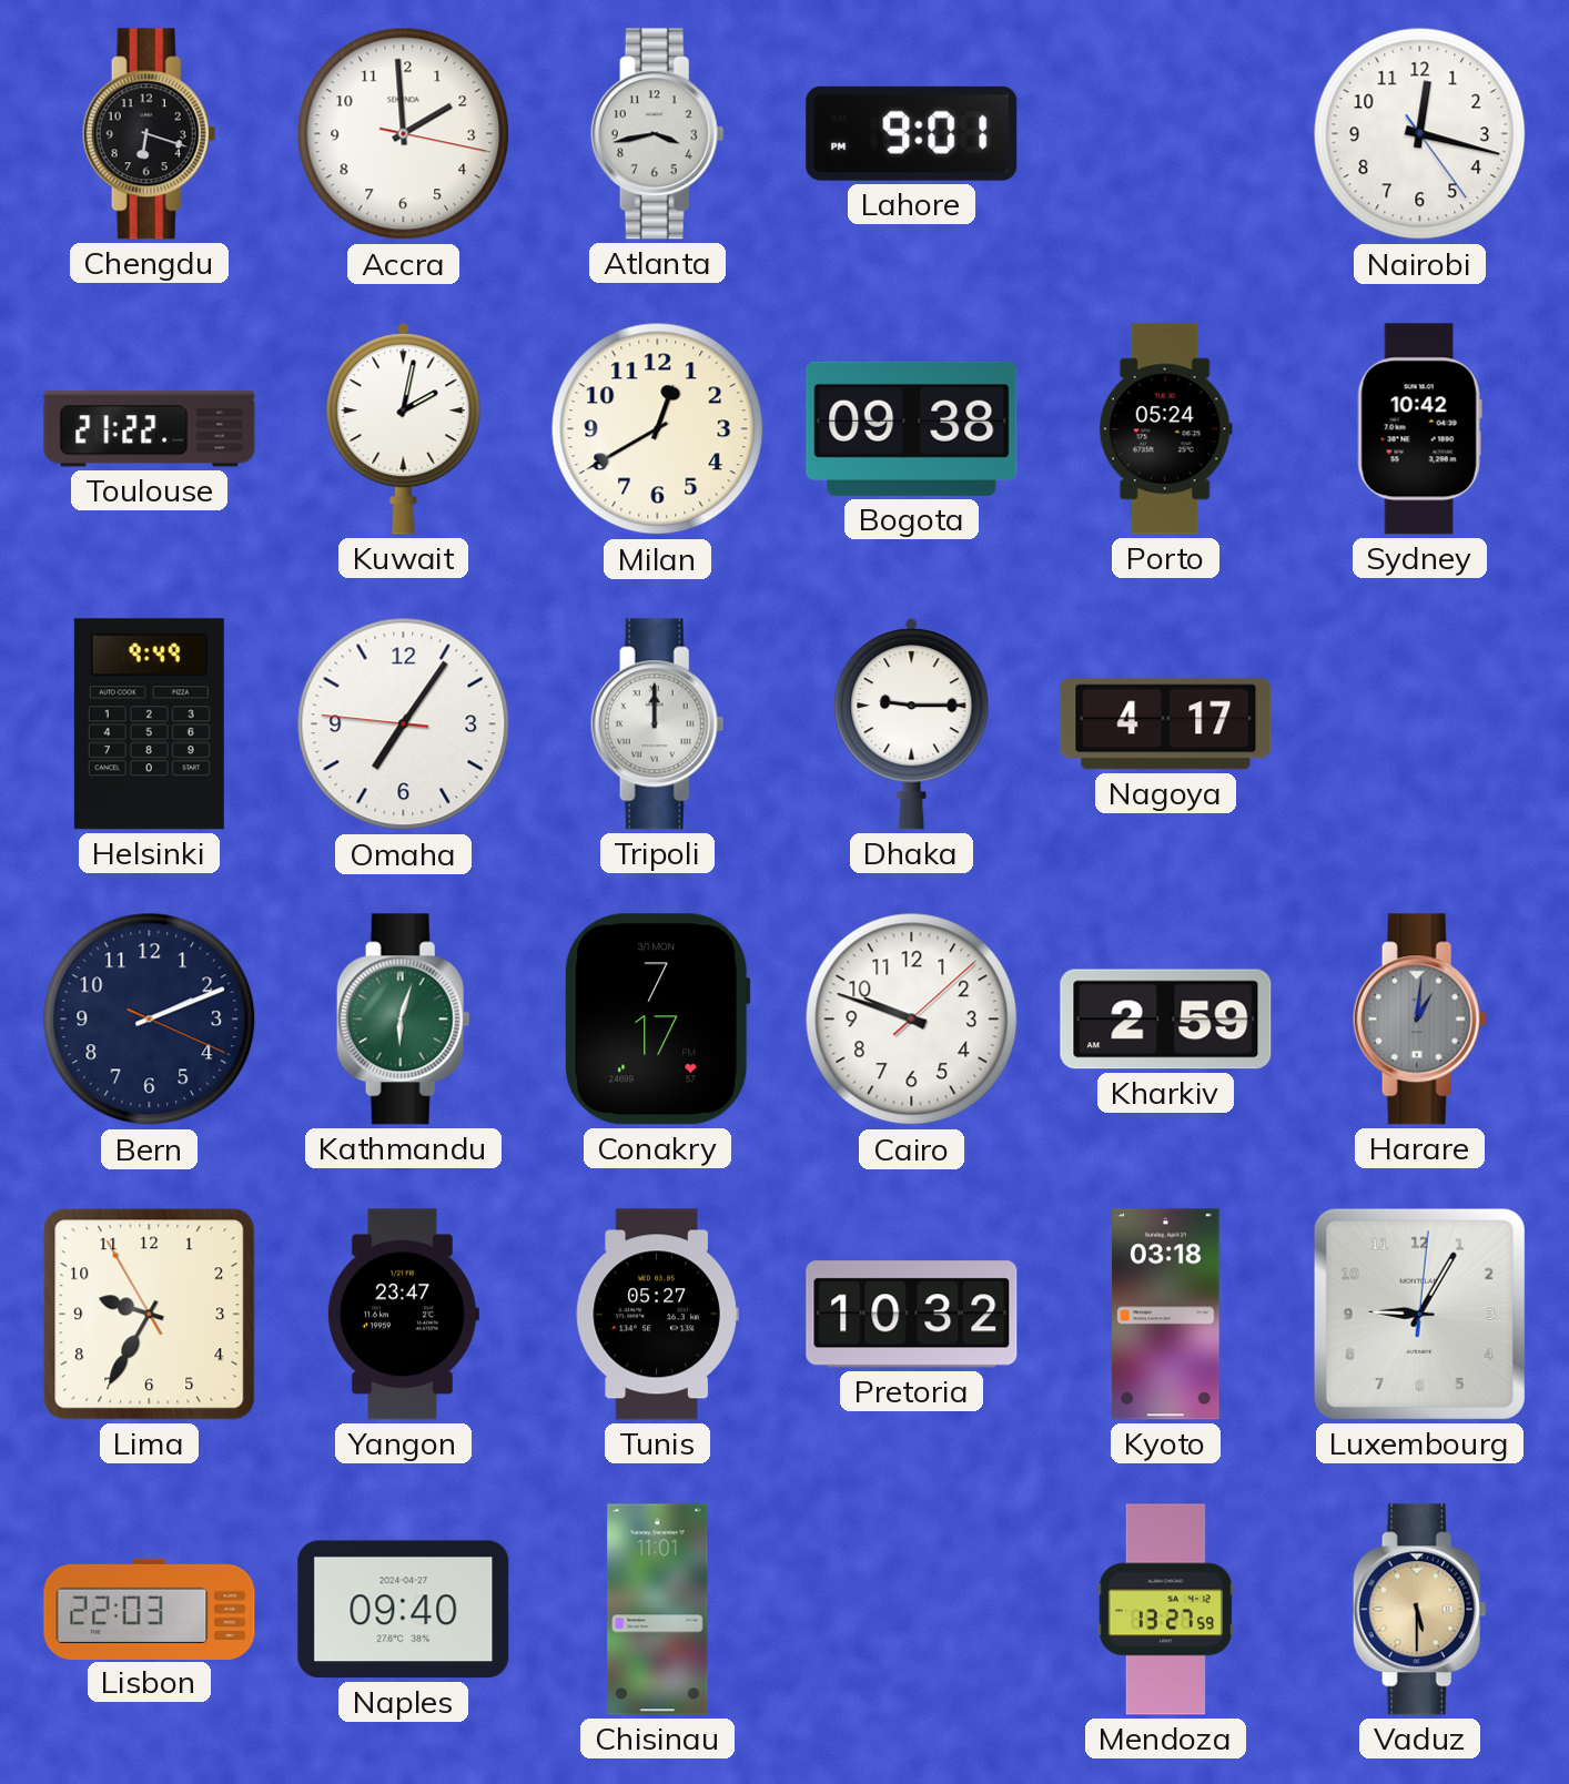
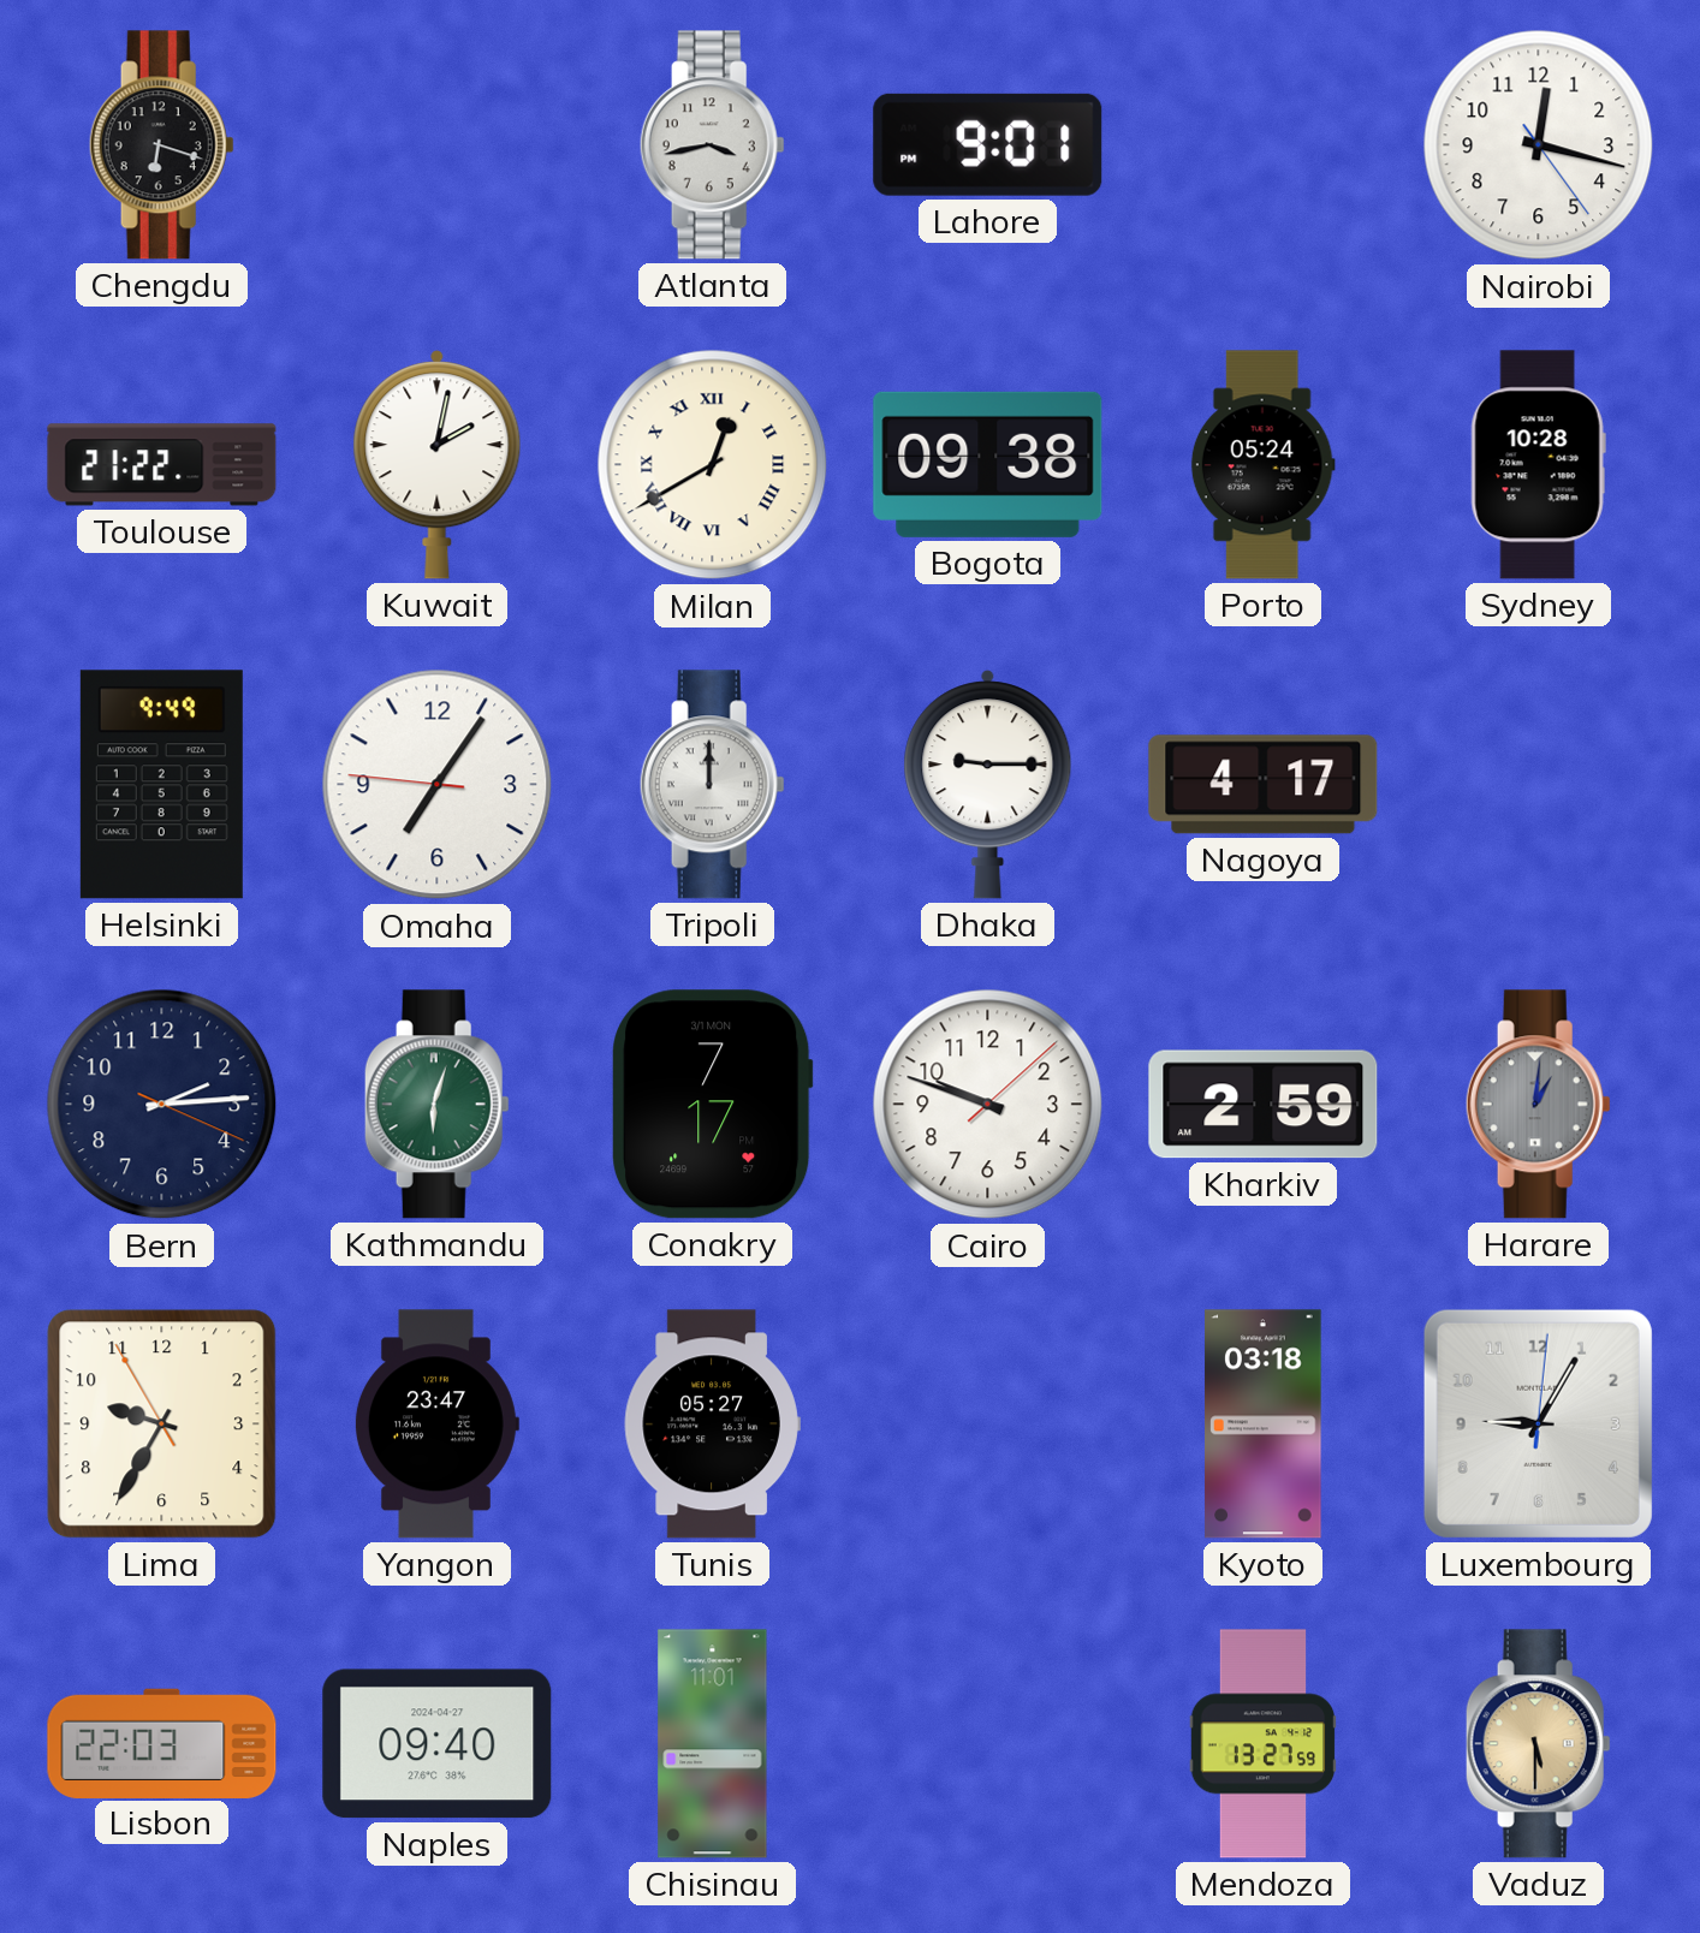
Accra: 1:59 -> none
Milan numerals: Arabic -> Roman
Sydney: 10:42 -> 10:28
Bern: 2:11 -> 2:14
Pretoria: 10:32 -> none
